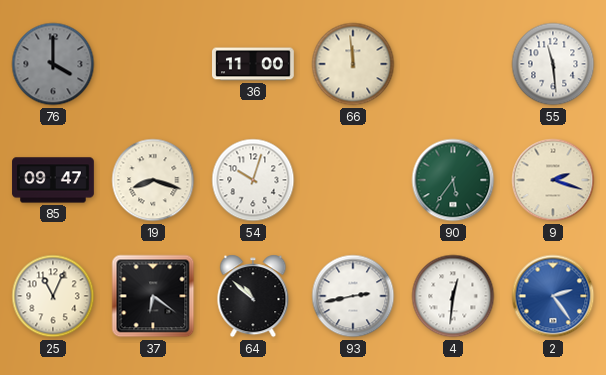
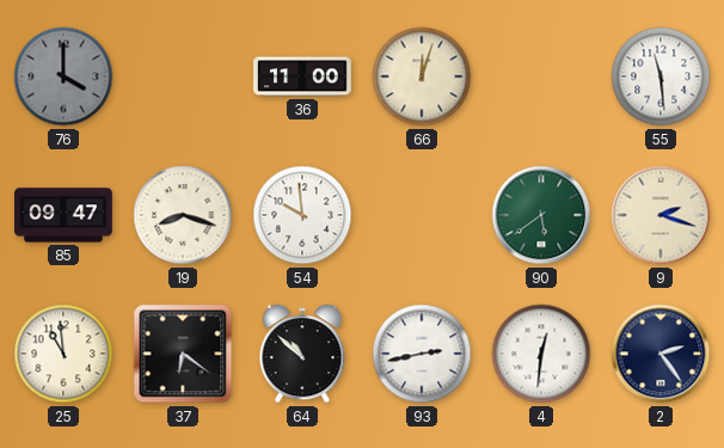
66: 11:59 -> 12:03
54: 10:03 -> 9:59
90: 5:36 -> 5:39
25: 11:04 -> 10:59
2 dial: blue -> navy
